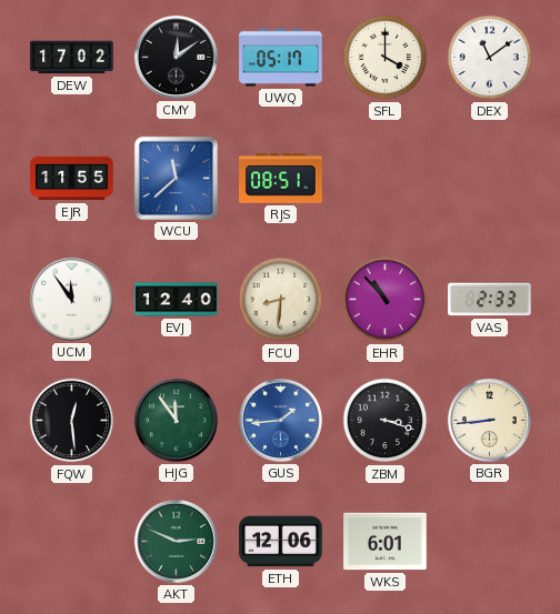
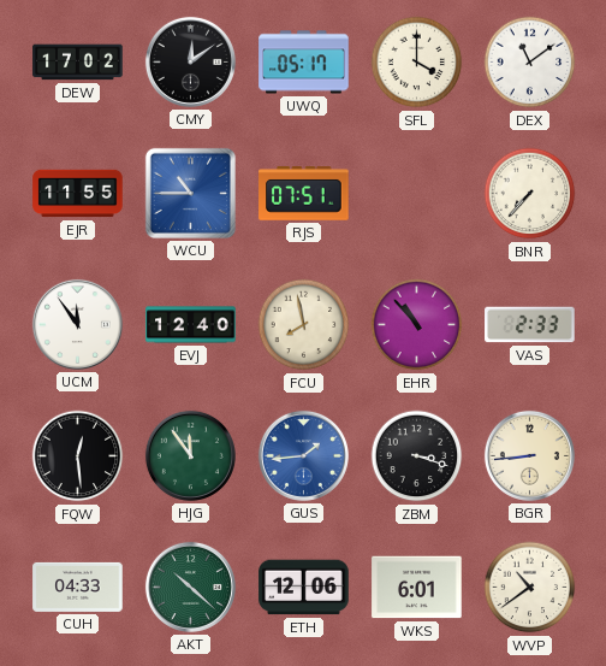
WCU: 11:38 -> 10:45
RJS: 08:51 -> 07:51
BNR: none -> 7:37
FCU: 8:31 -> 7:58
CUH: none -> 04:33
AKT: 2:49 -> 10:22
WVP: none -> 10:39
